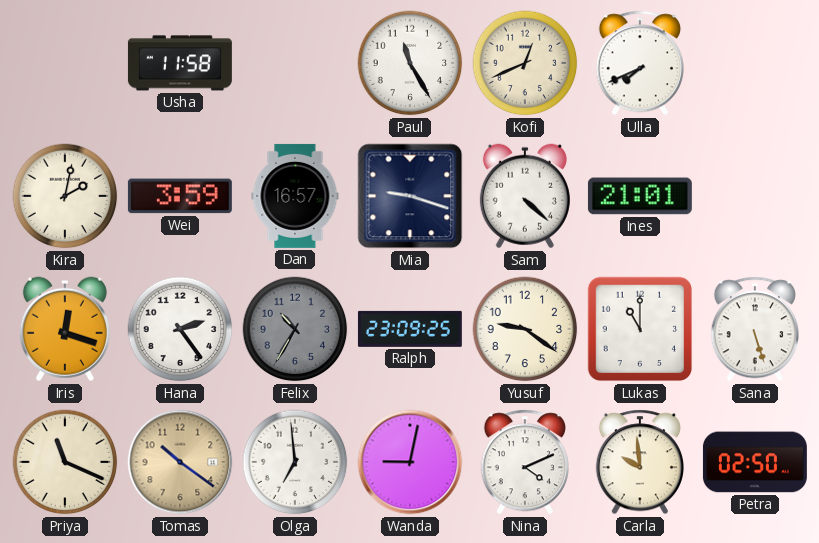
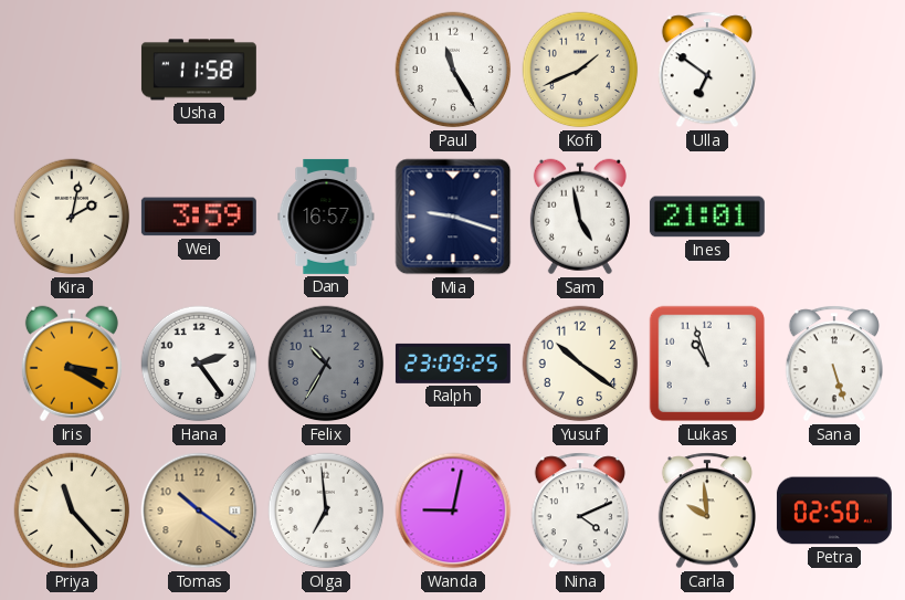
Kofi: 12:41 -> 1:41
Ulla: 7:41 -> 6:51
Sam: 4:22 -> 4:58
Iris: 12:18 -> 3:20
Yusuf: 9:21 -> 10:21
Lukas: 11:00 -> 10:57
Priya: 11:19 -> 11:23
